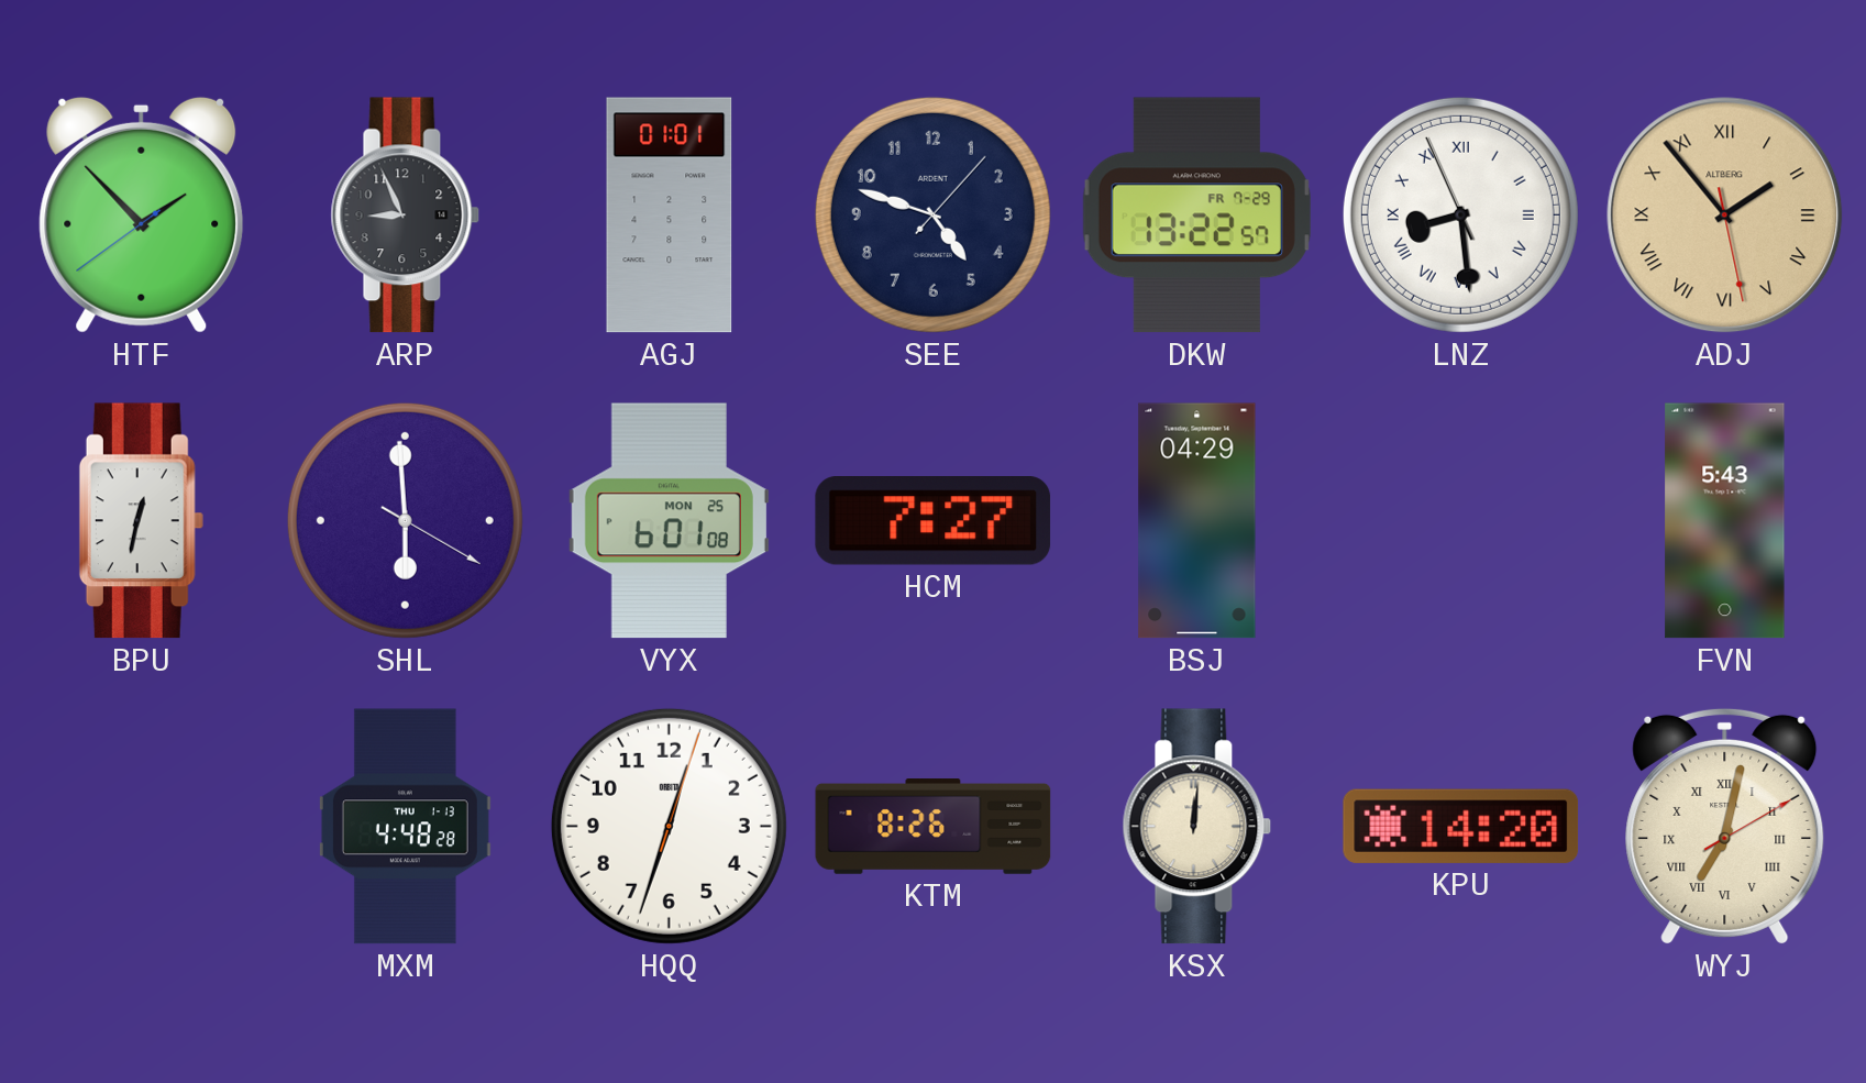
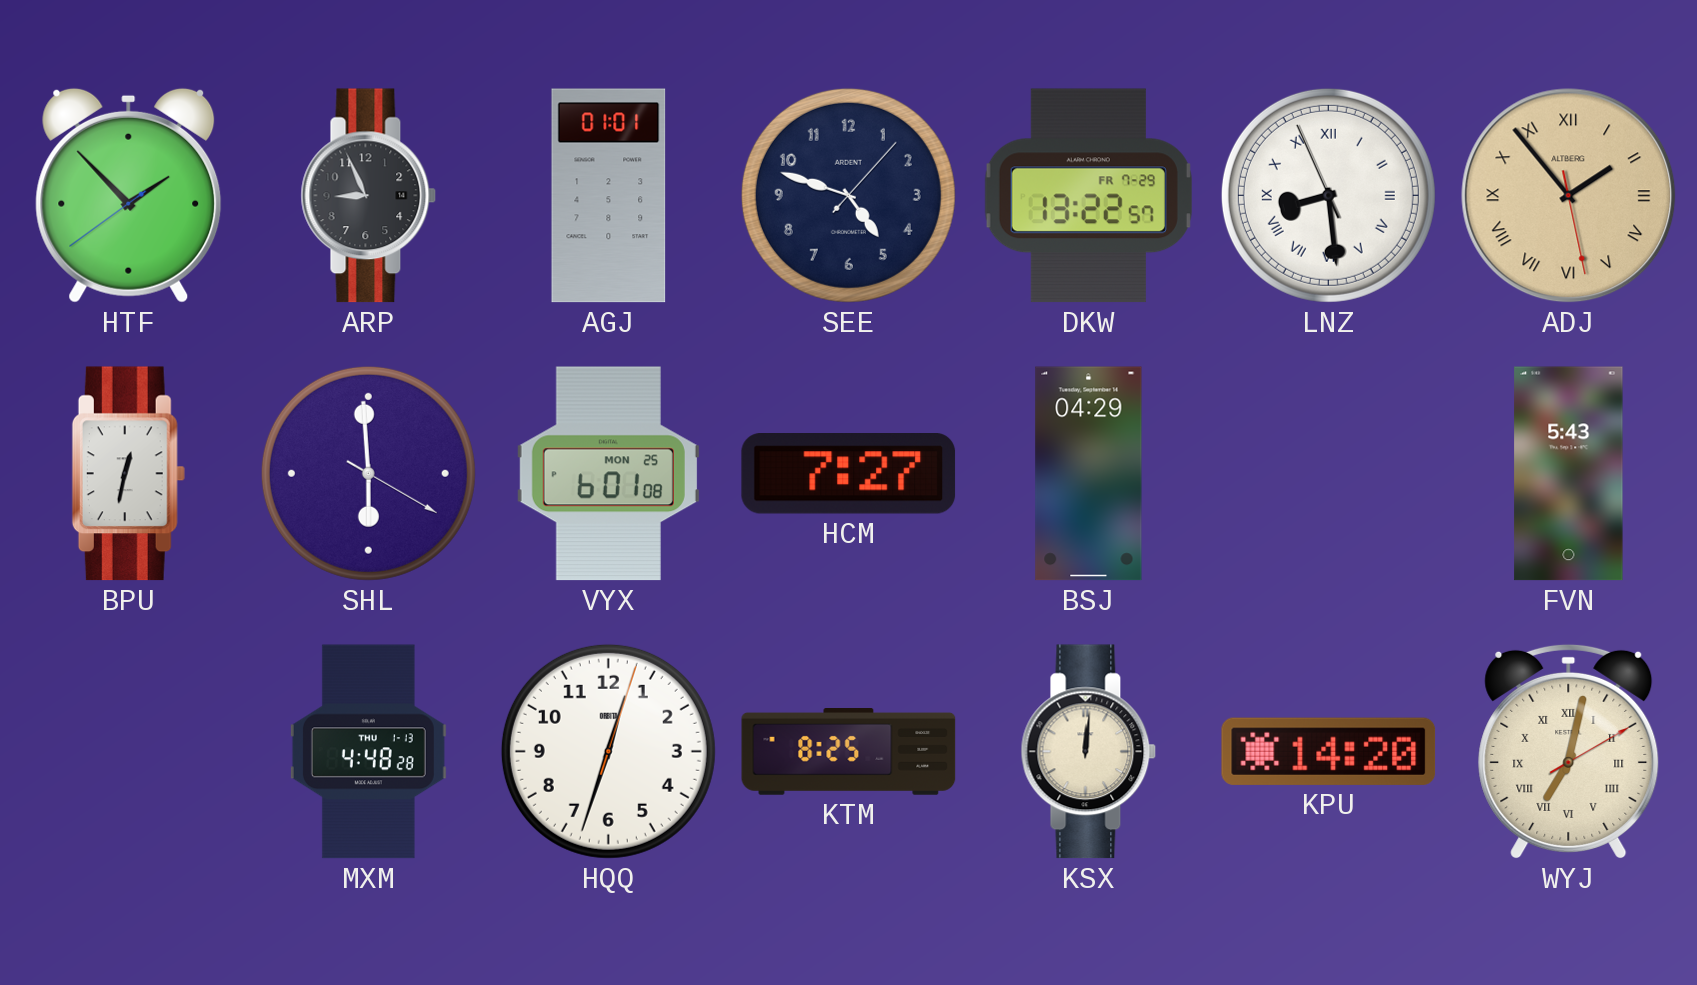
KTM: 8:26 -> 8:25
